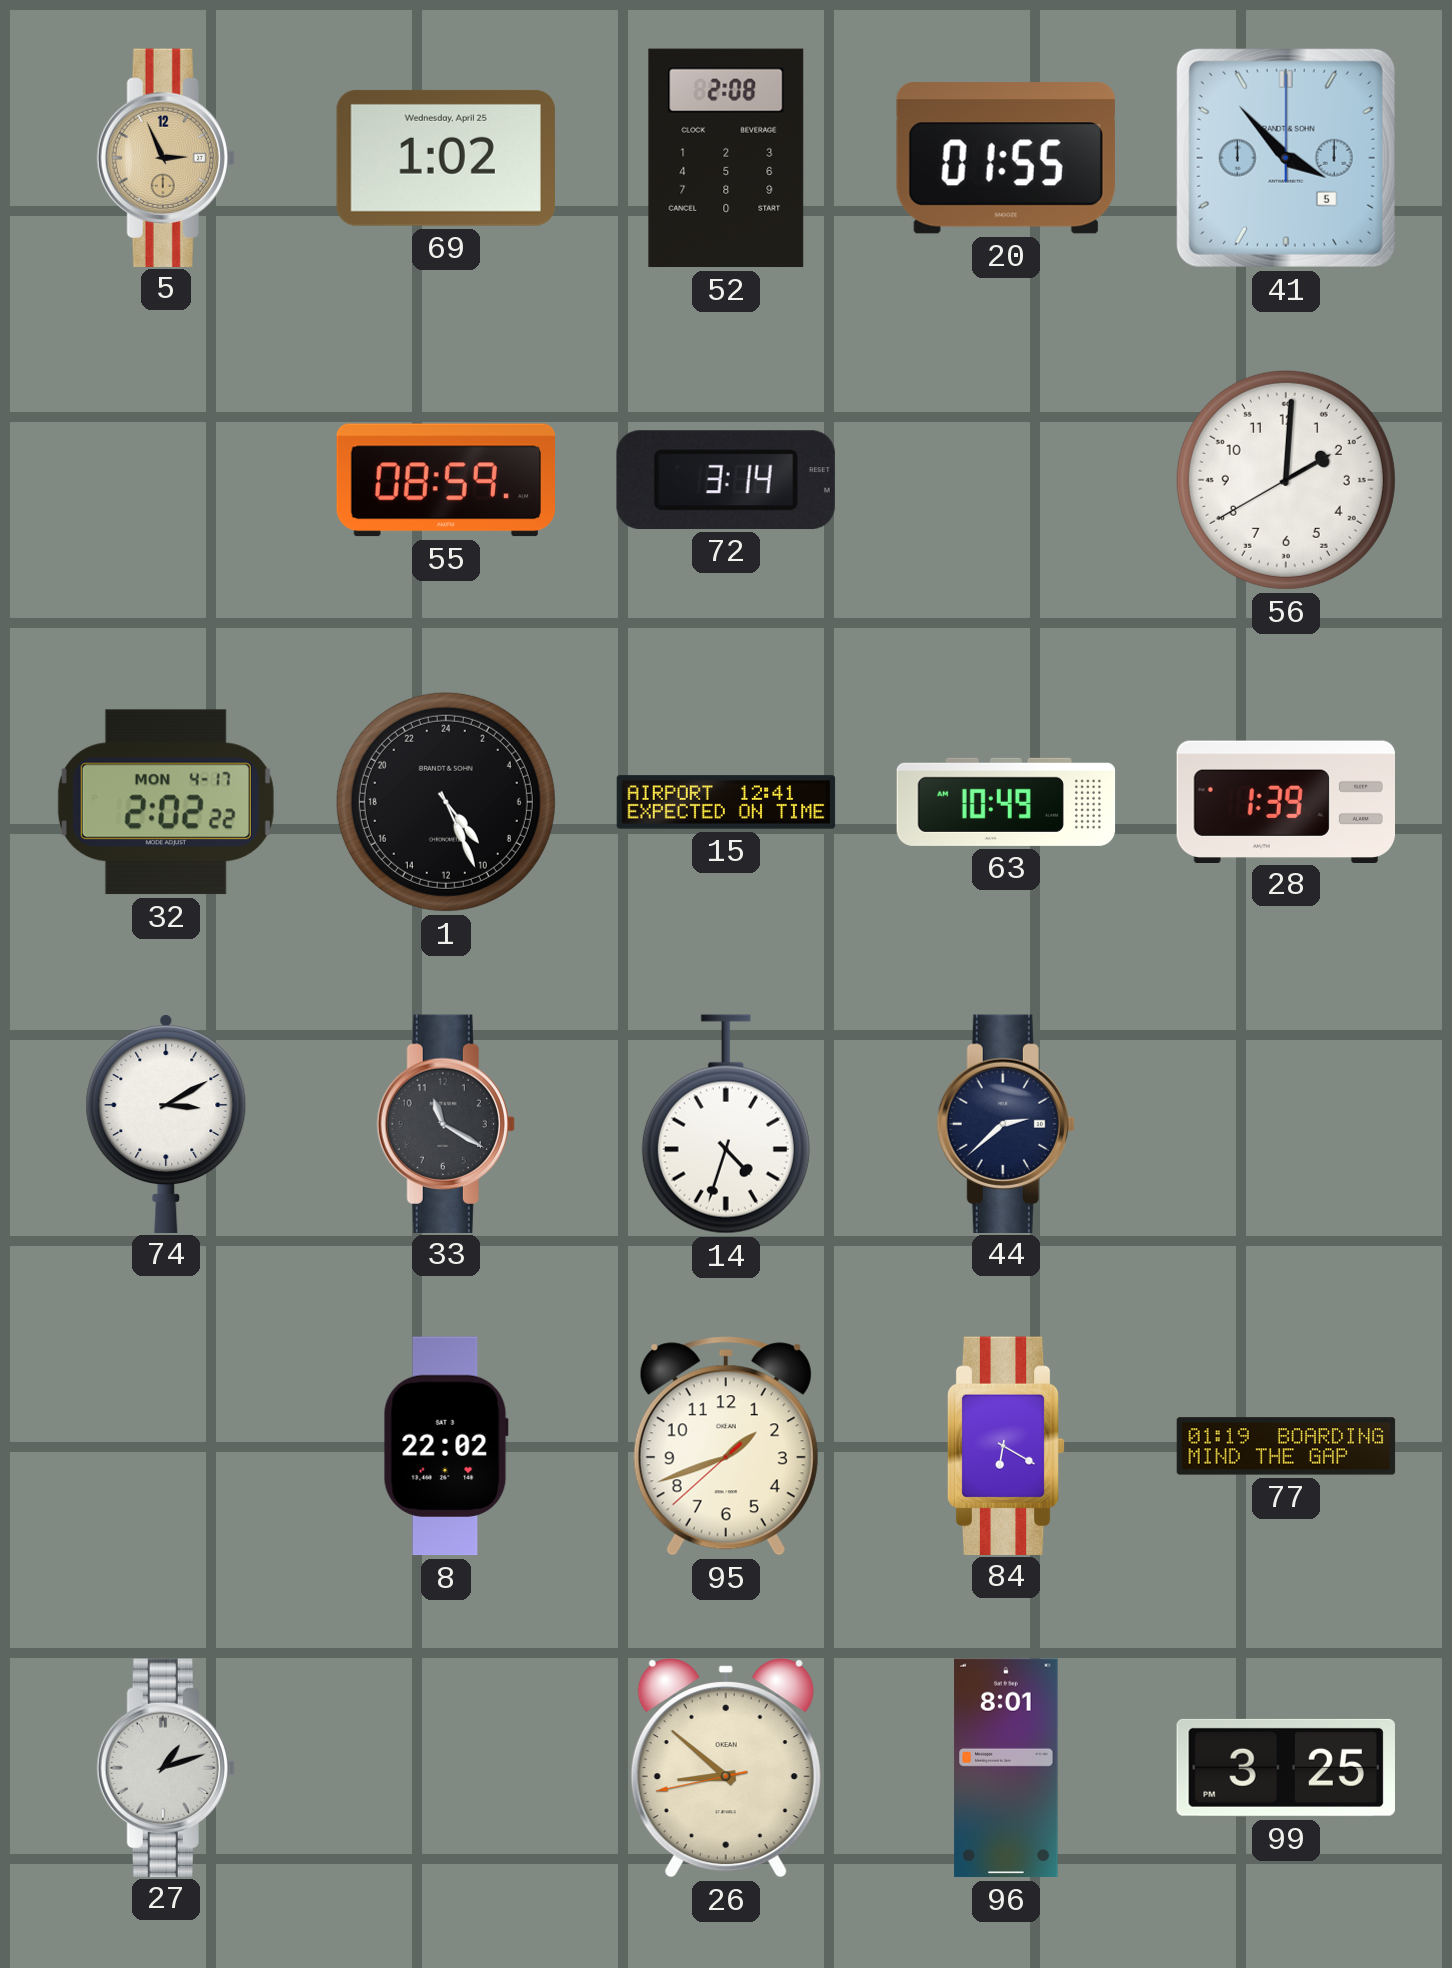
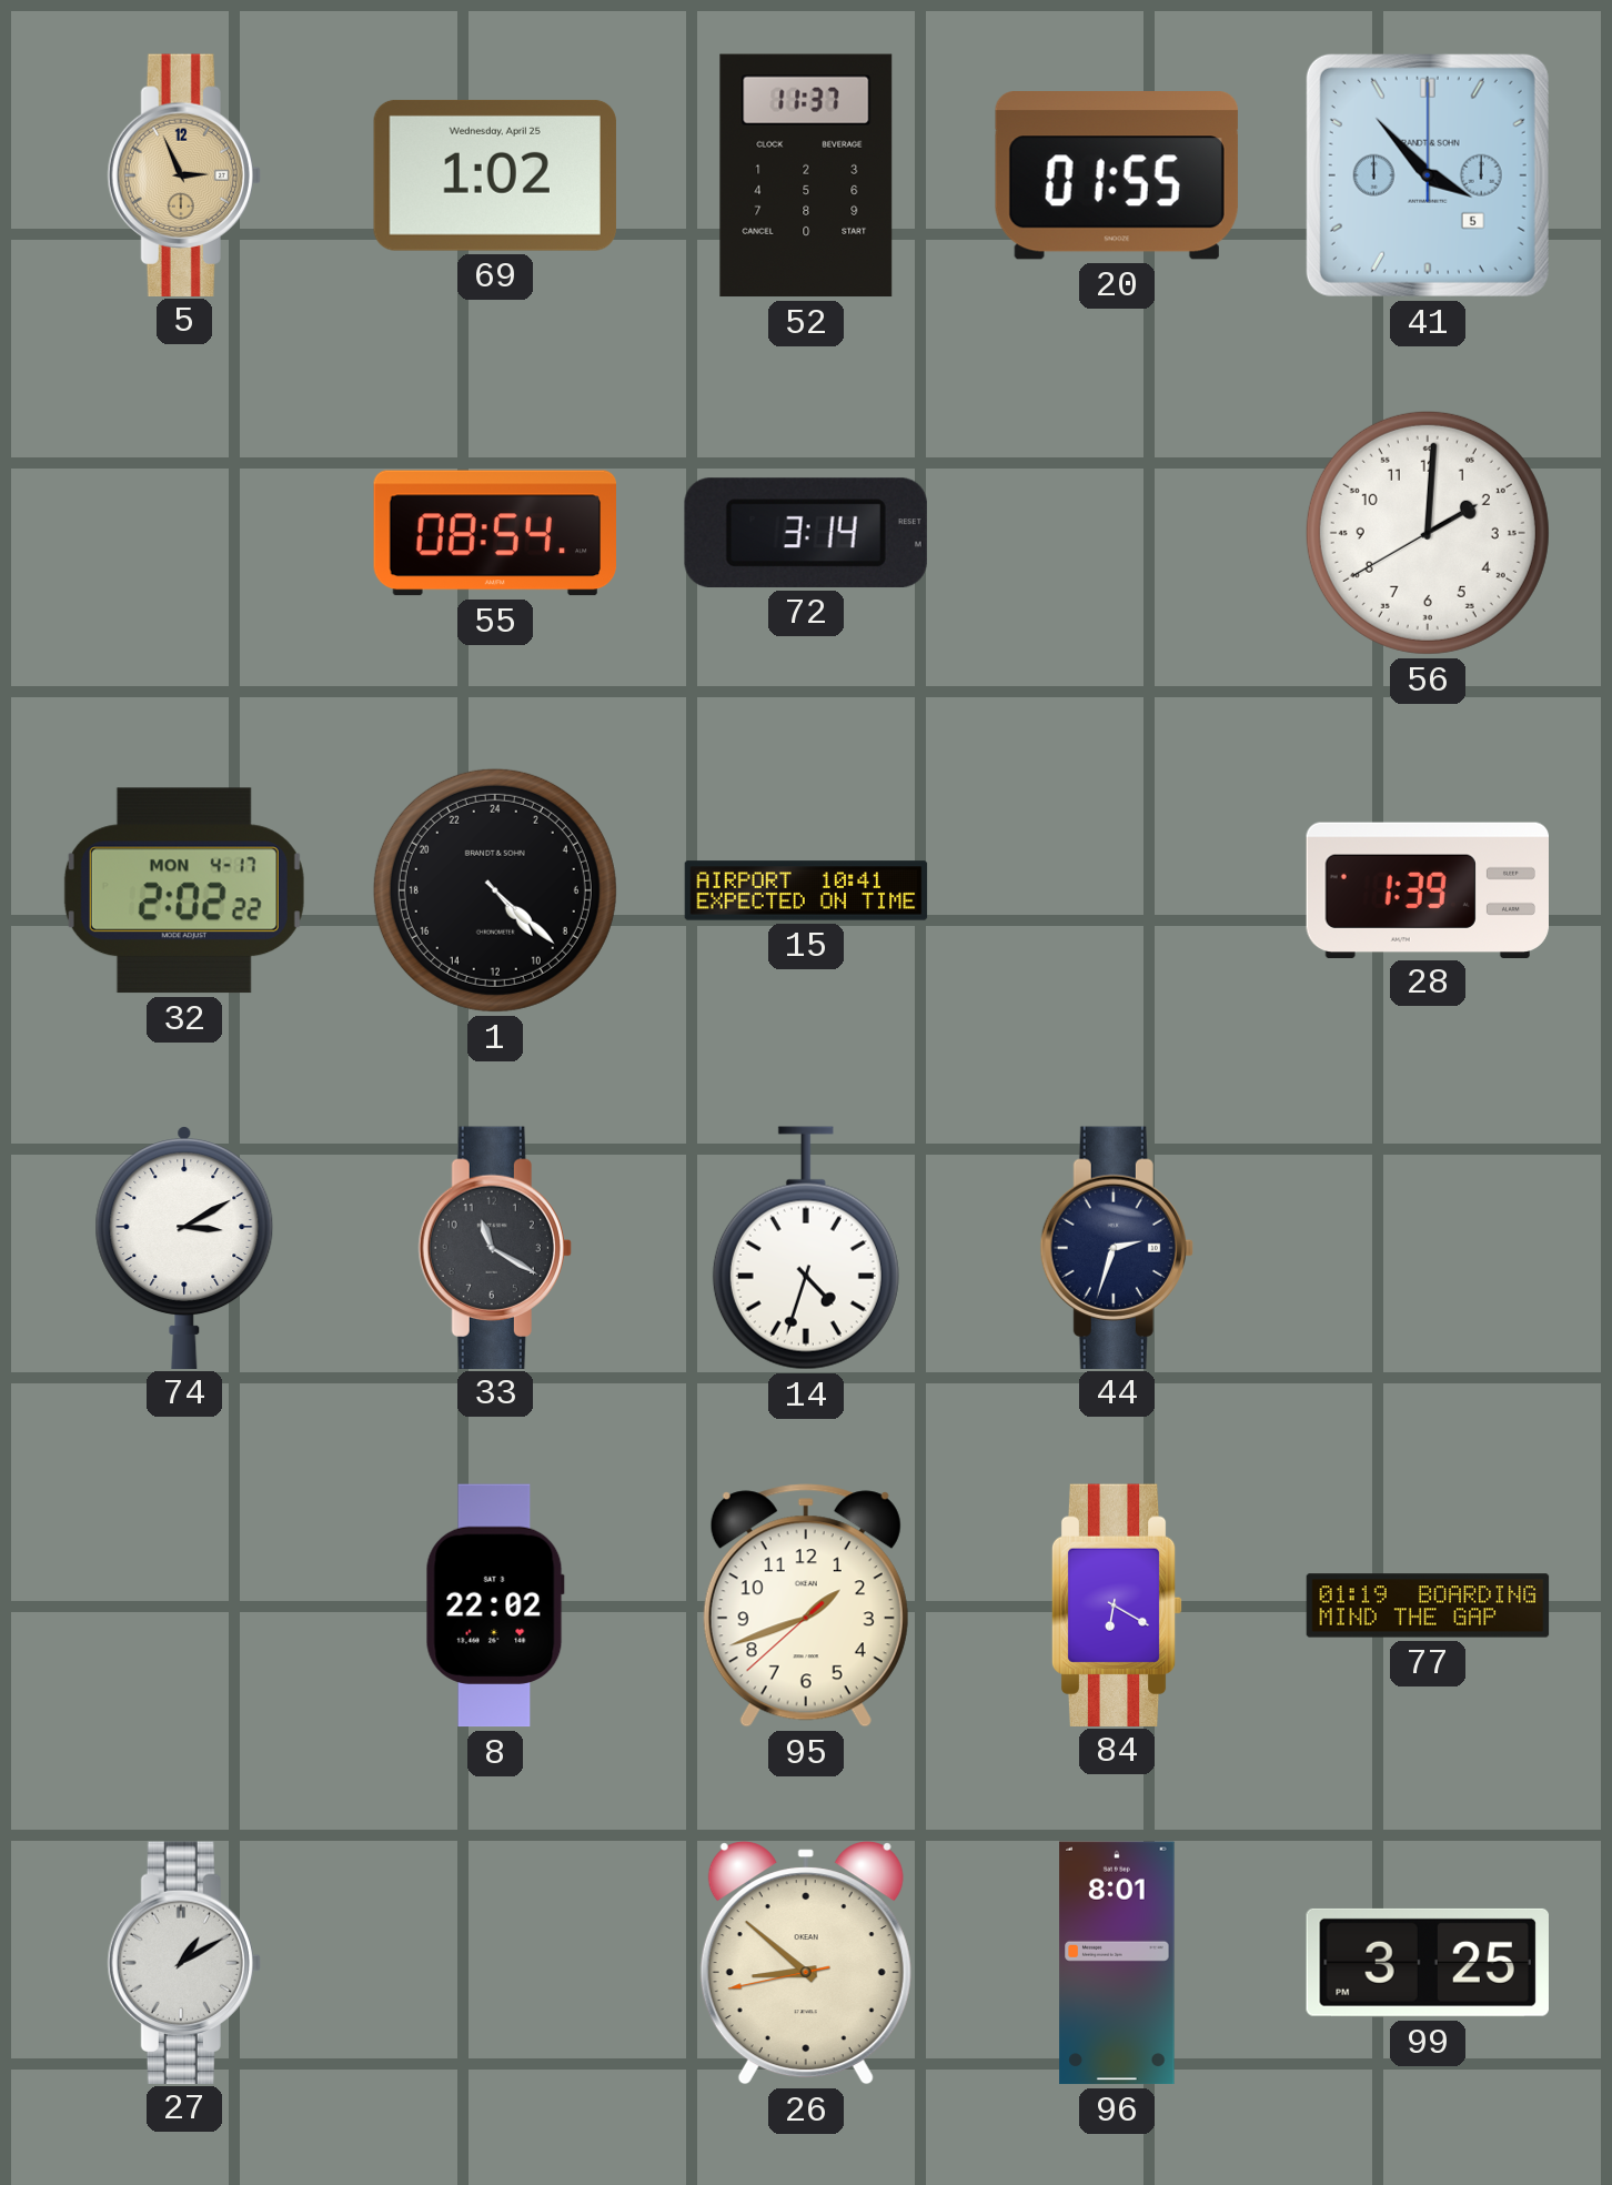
52: 2:08 -> 11:37
55: 08:59 -> 08:54
1: 9:26 -> 9:22
15: 12:41 -> 10:41
63: 10:49 -> none
44: 2:38 -> 2:33
27: 1:12 -> 1:10
